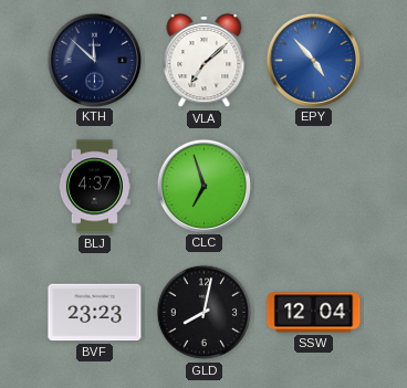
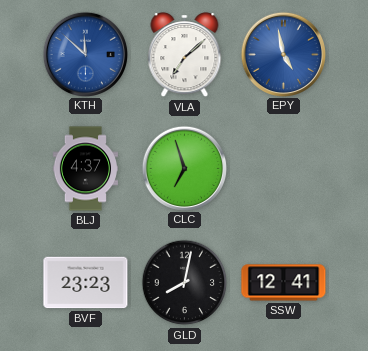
KTH dial: navy -> blue
EPY: 4:53 -> 4:58
SSW: 12:04 -> 12:41
